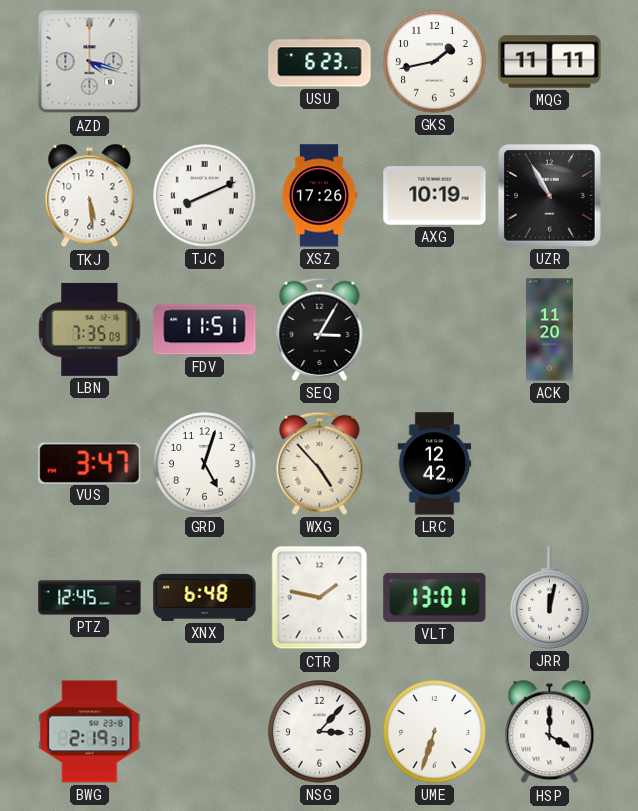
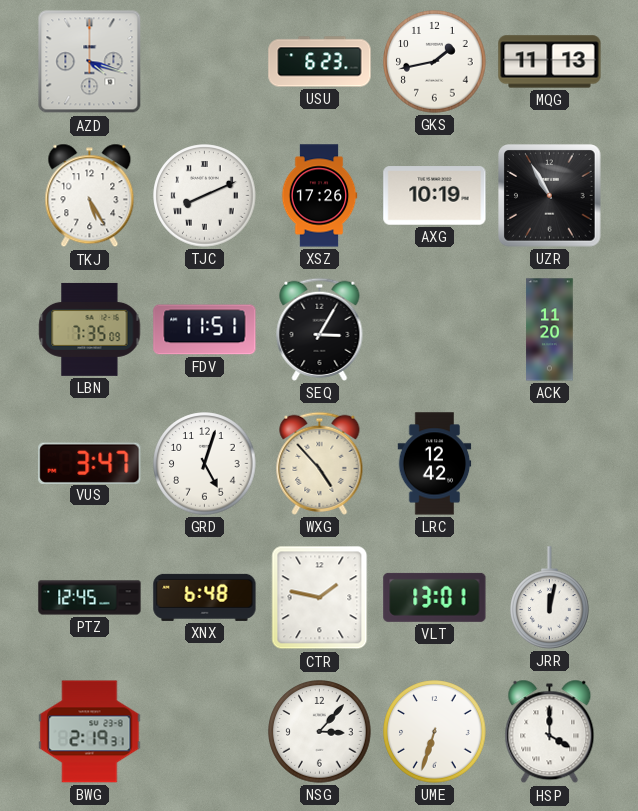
MQG: 11:11 -> 11:13
TKJ: 5:29 -> 5:25
